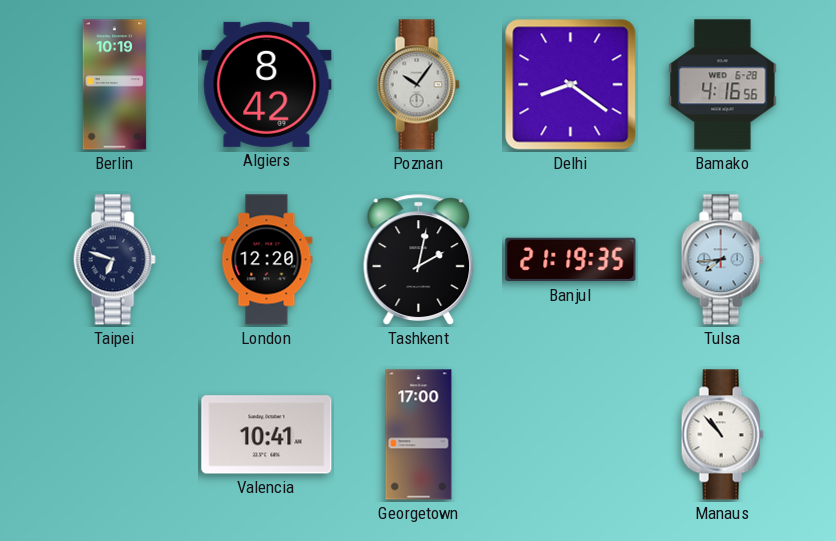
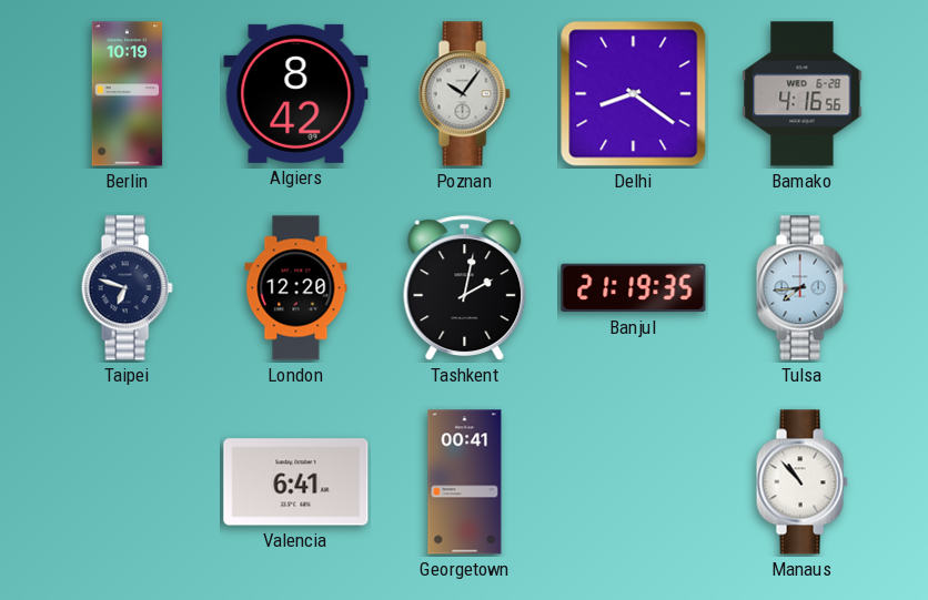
Valencia: 10:41 -> 6:41
Georgetown: 17:00 -> 00:41
